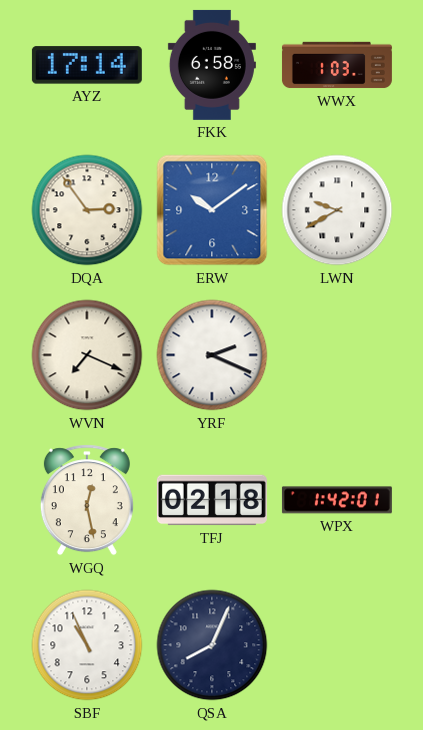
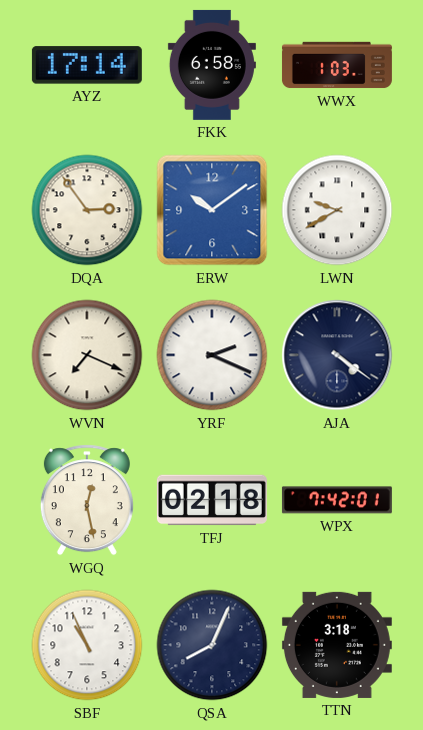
AJA: none -> 4:21
WPX: 1:42 -> 7:42
TTN: none -> 3:18
